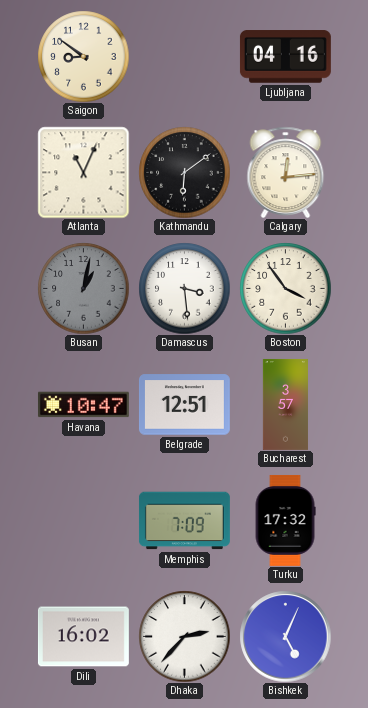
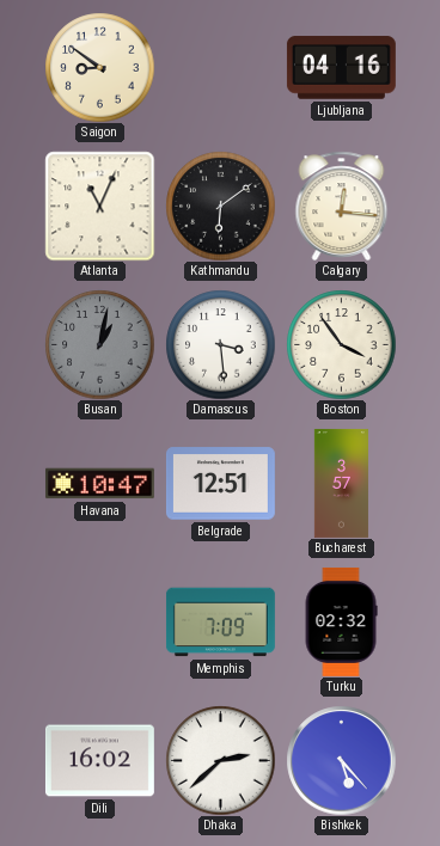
Calgary: 12:14 -> 12:16
Turku: 17:32 -> 02:32
Dhaka: 2:37 -> 2:38
Bishkek: 5:04 -> 5:23
